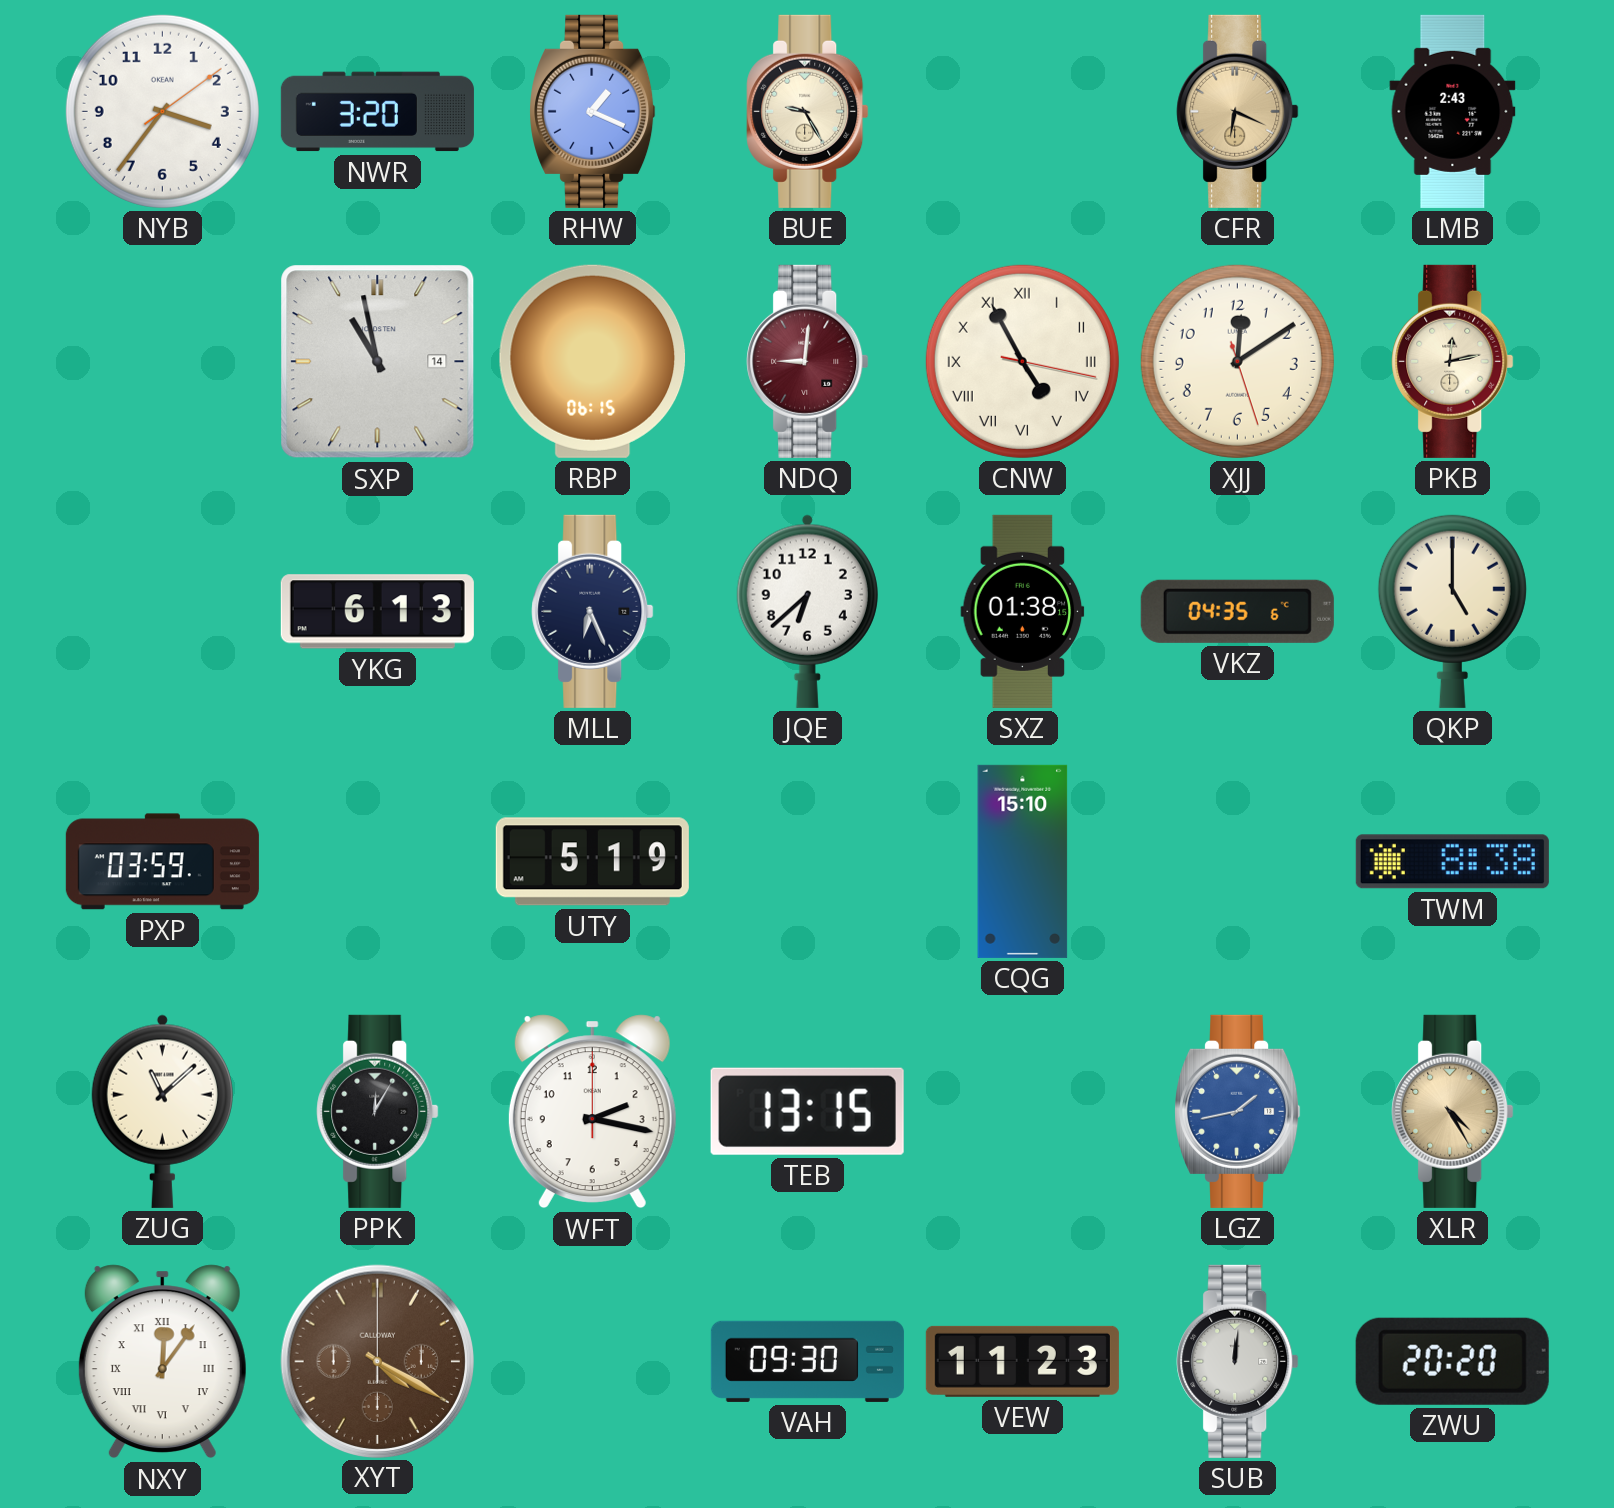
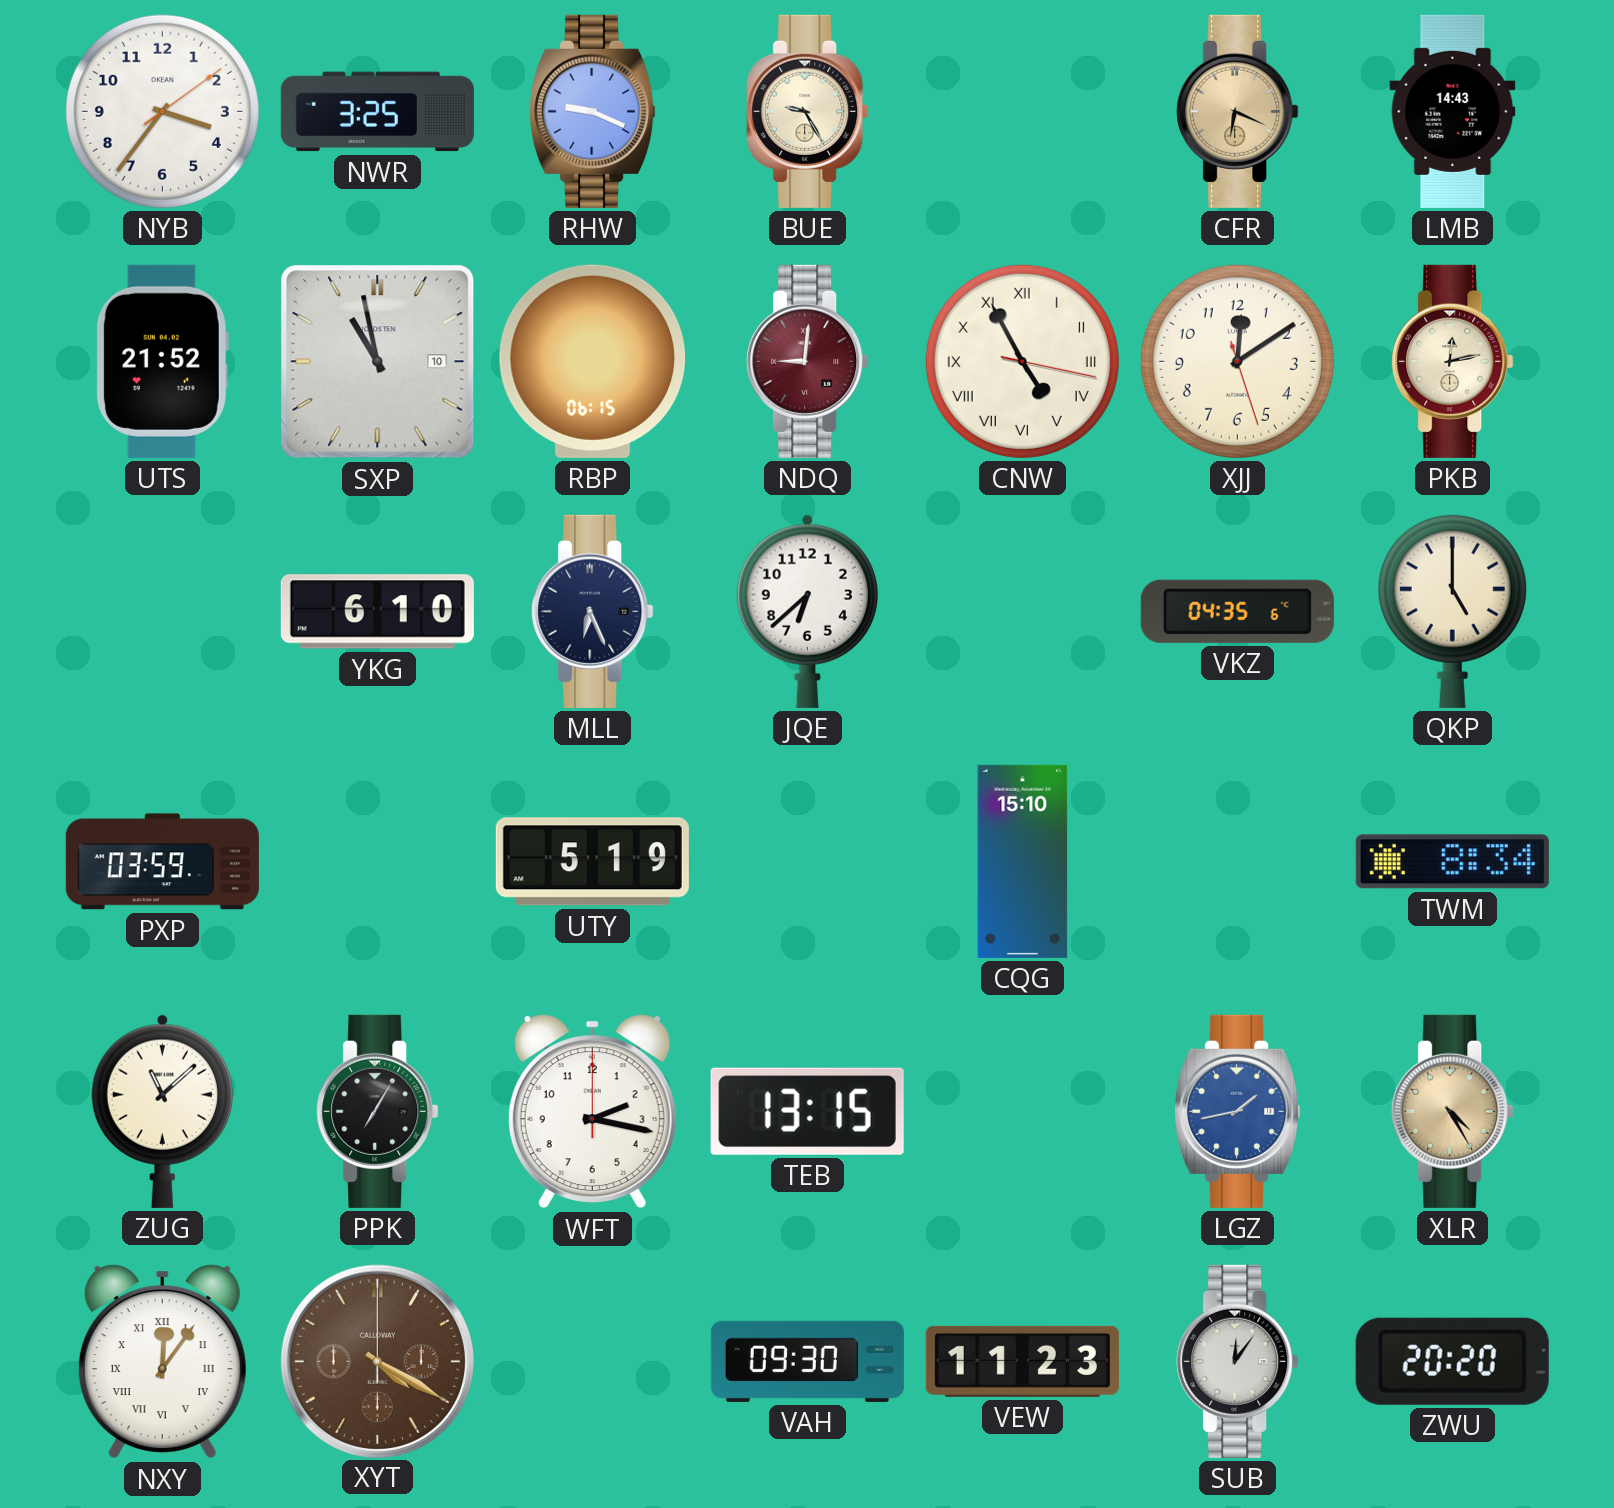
NWR: 3:20 -> 3:25
RHW: 1:19 -> 9:19
LMB: 2:43 -> 14:43
UTS: none -> 21:52
SXP date: 14 -> 10
YKG: 6:13 -> 6:10
SXZ: 01:38 -> none
TWM: 8:38 -> 8:34
PPK: 12:05 -> 7:05
SUB: 12:01 -> 12:06
